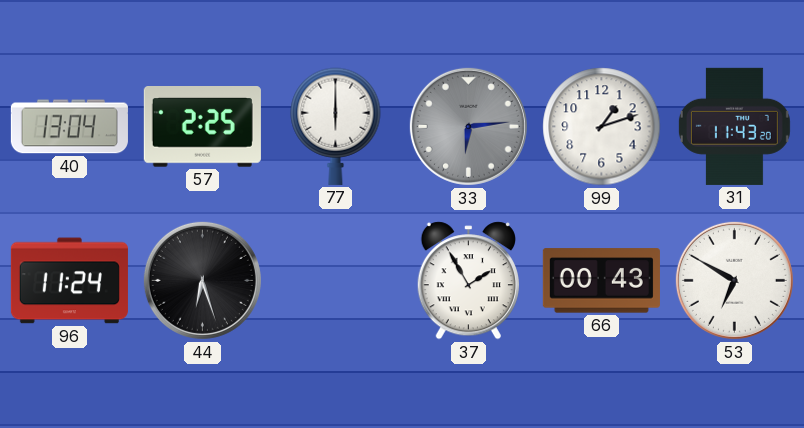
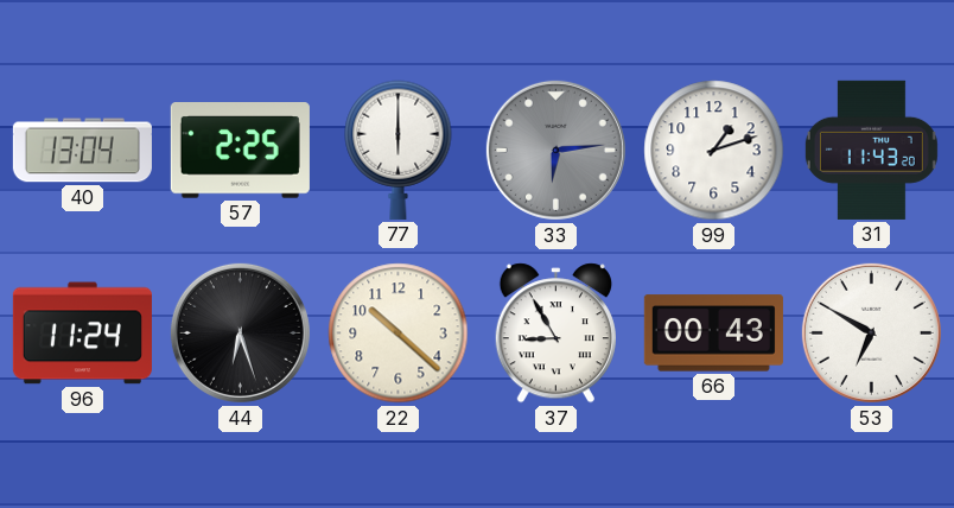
22: none -> 10:22
37: 1:55 -> 8:55
